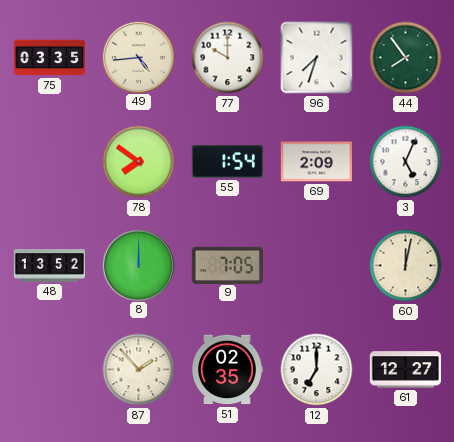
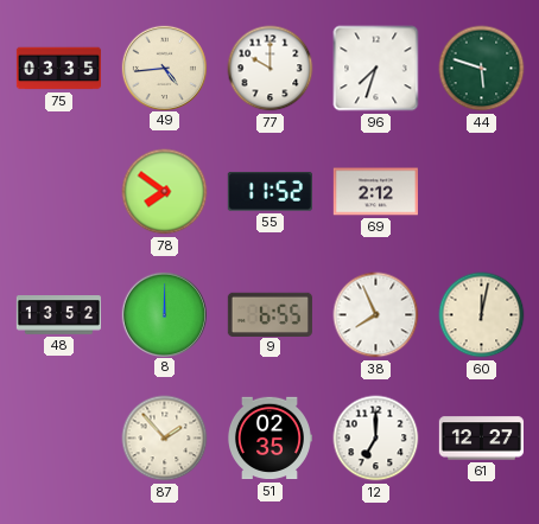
44: 7:54 -> 5:48
55: 1:54 -> 11:52
69: 2:09 -> 2:12
3: 5:04 -> none
9: 7:05 -> 6:55
38: none -> 7:56
